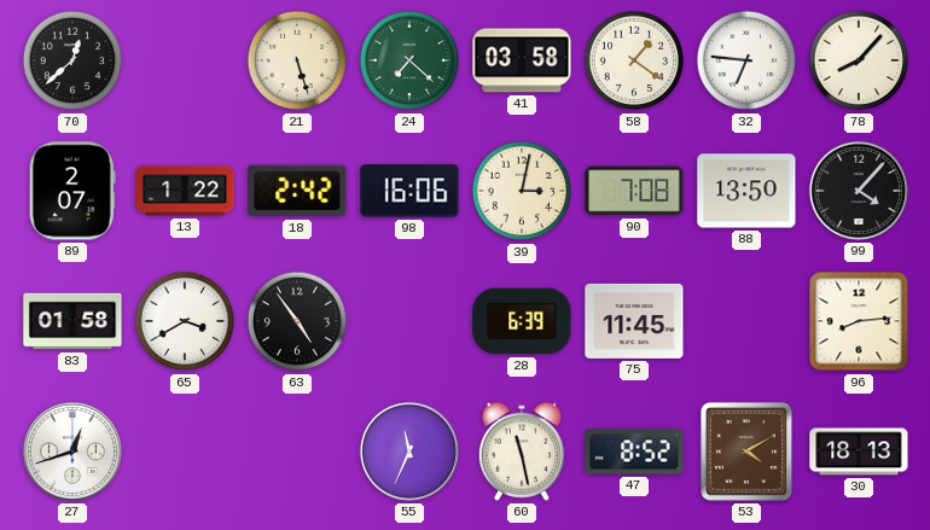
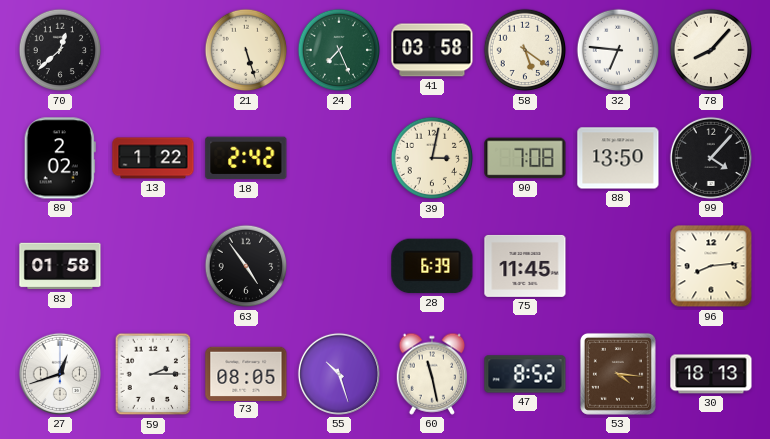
24: 7:22 -> 7:26
58: 1:21 -> 5:21
89: 2:07 -> 2:02
98: 16:06 -> none
65: 3:40 -> none
59: none -> 2:15
73: none -> 08:05
55: 11:34 -> 10:27
53: 4:10 -> 4:16
